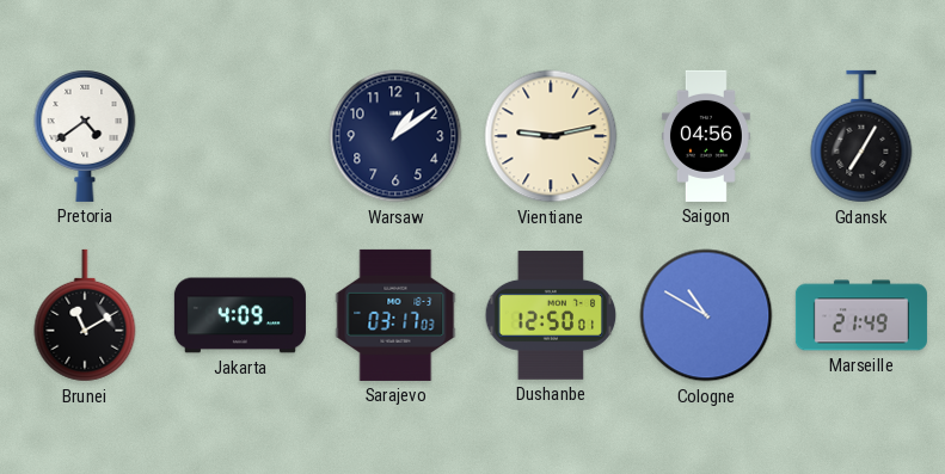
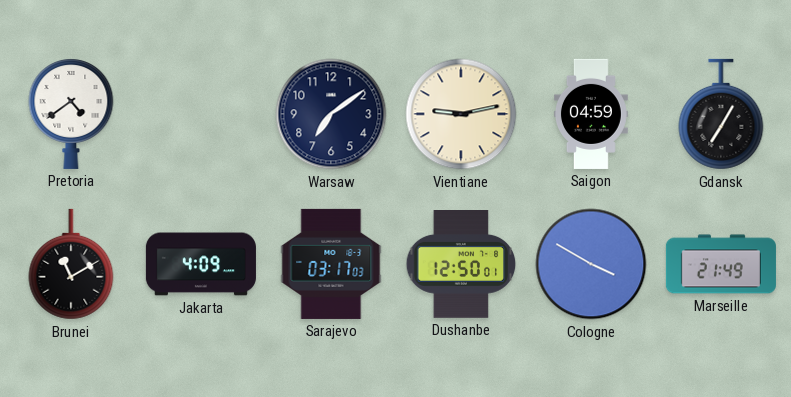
Warsaw: 1:09 -> 7:09
Saigon: 04:56 -> 04:59
Cologne: 10:50 -> 3:50
